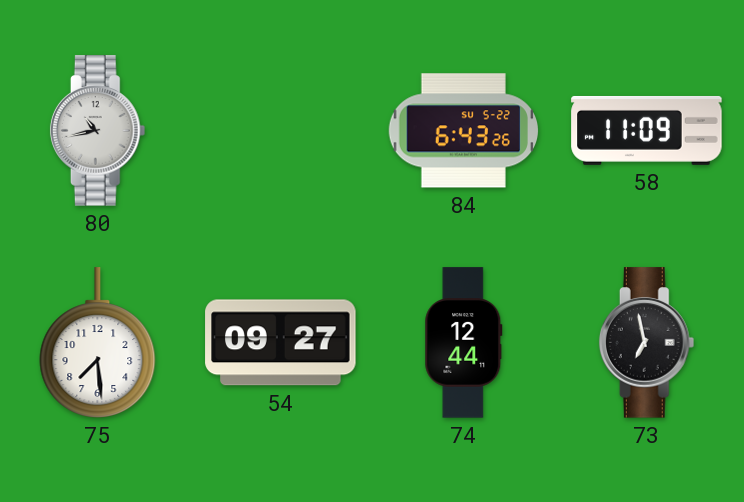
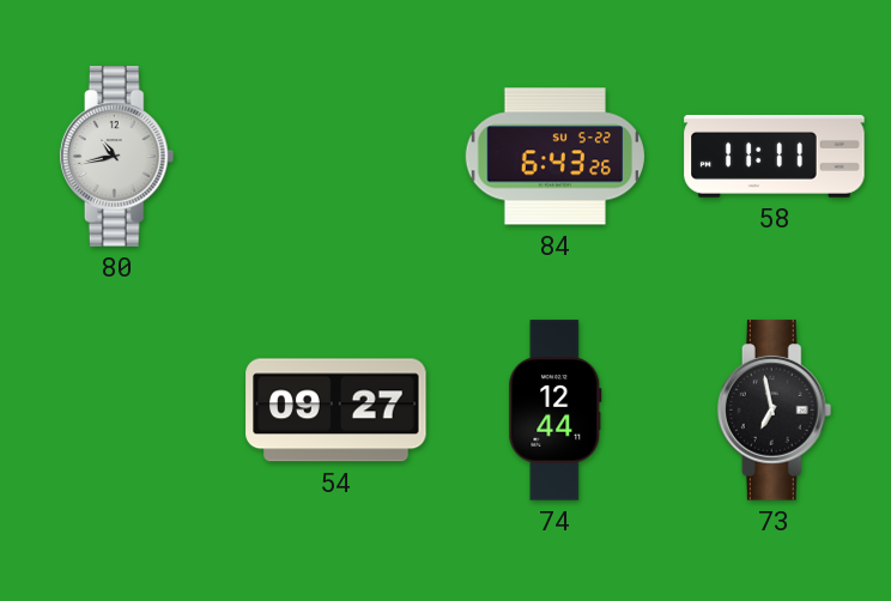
58: 11:09 -> 11:11
75: 7:29 -> none
